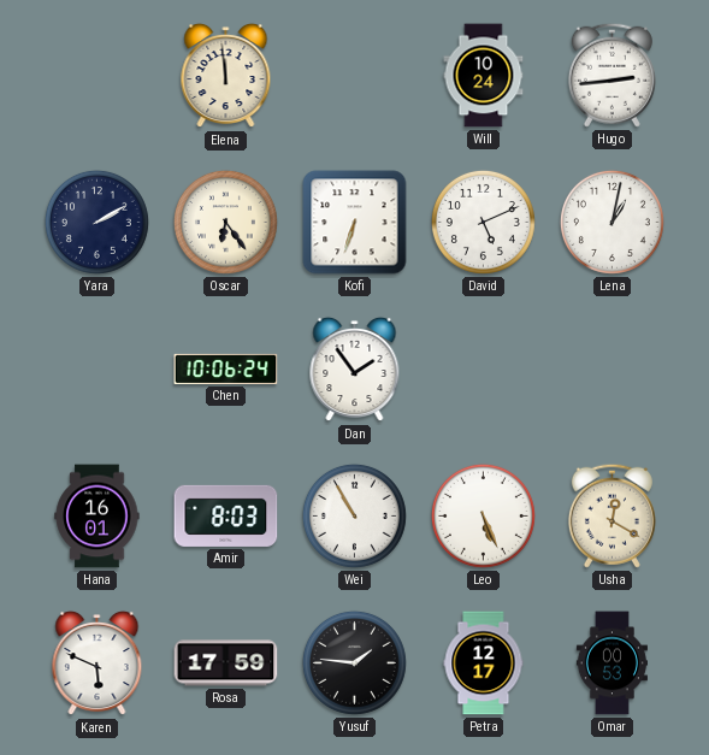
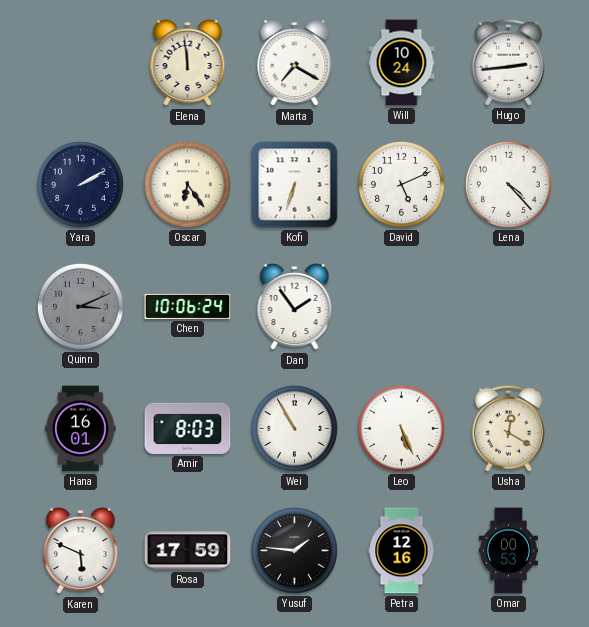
Marta: none -> 7:20
Lena: 1:02 -> 4:23
Quinn: none -> 3:11
Petra: 12:17 -> 12:16
